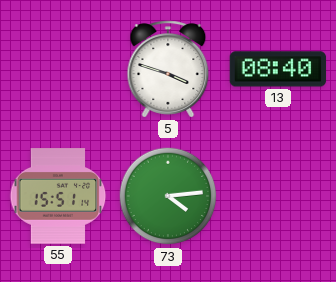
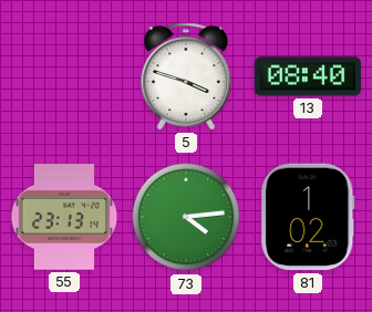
55: 15:51 -> 23:13
81: none -> 1:02
